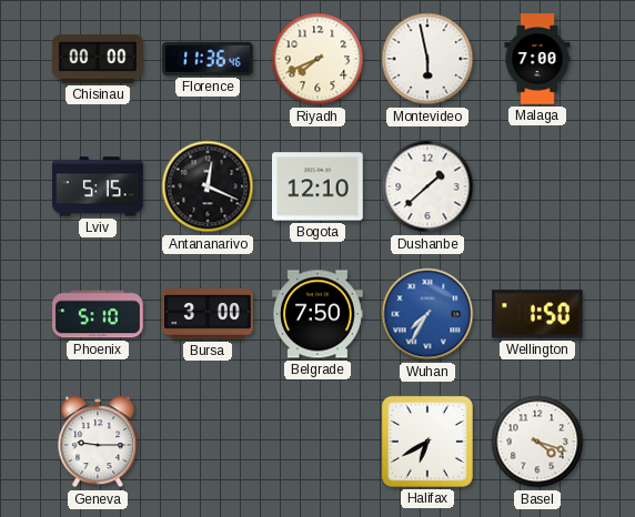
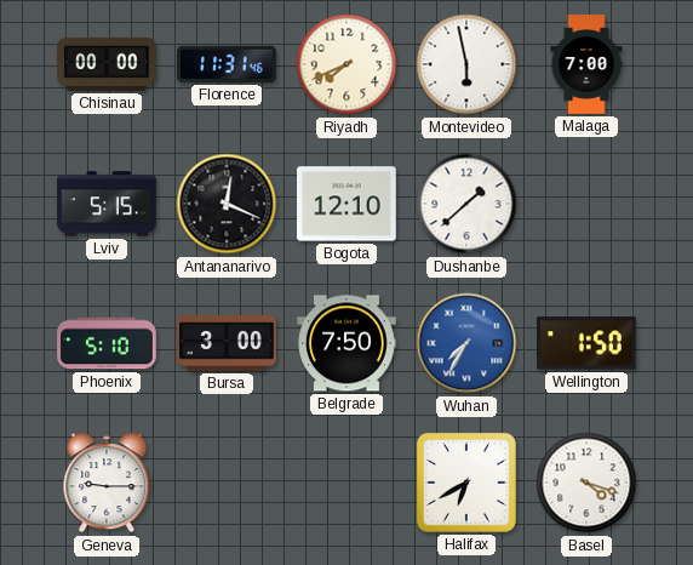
Florence: 11:36 -> 11:31
